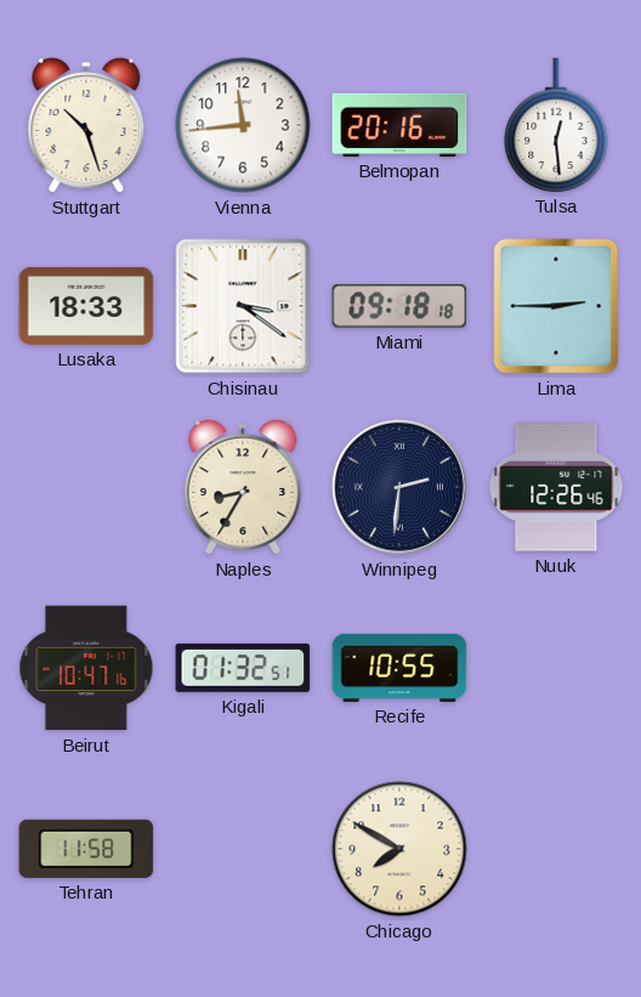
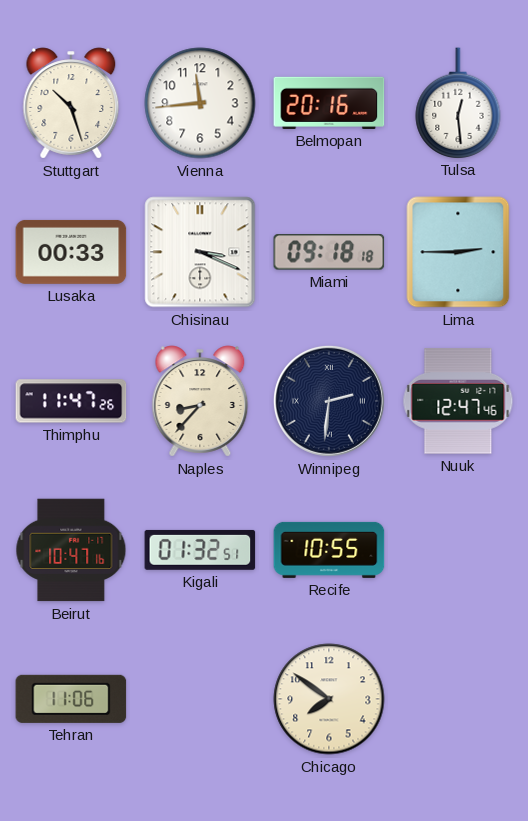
Lusaka: 18:33 -> 00:33
Chisinau: 3:21 -> 3:19
Thimphu: none -> 11:47
Naples: 8:35 -> 8:37
Nuuk: 12:26 -> 12:47
Tehran: 11:58 -> 11:06
Chicago: 7:50 -> 7:51
